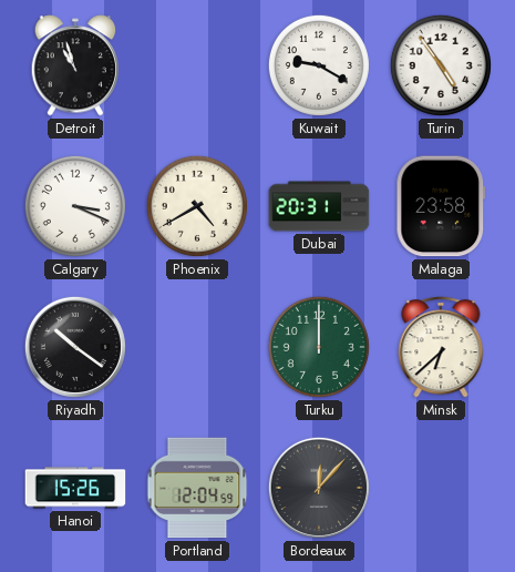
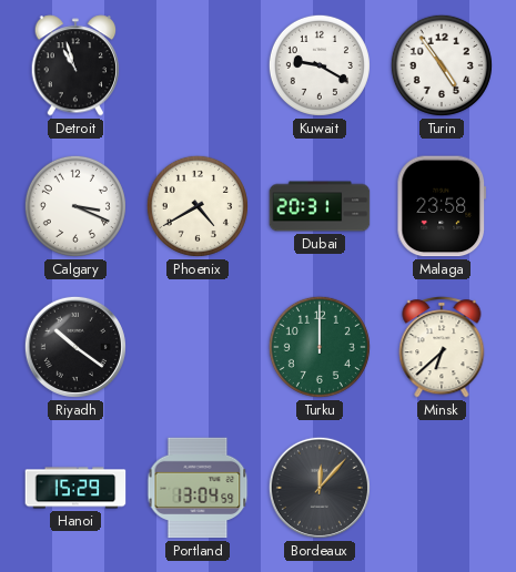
Hanoi: 15:26 -> 15:29
Portland: 12:04 -> 13:04
